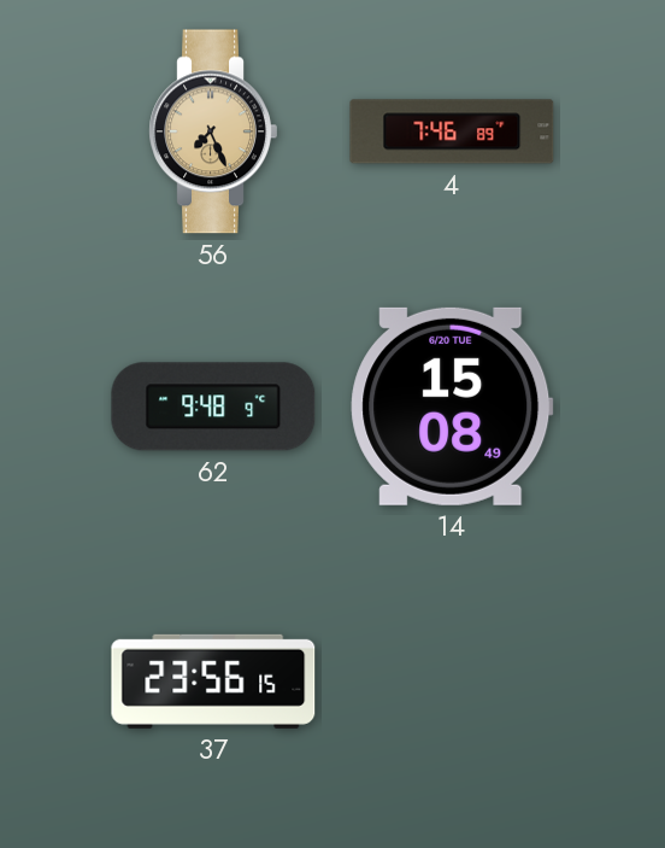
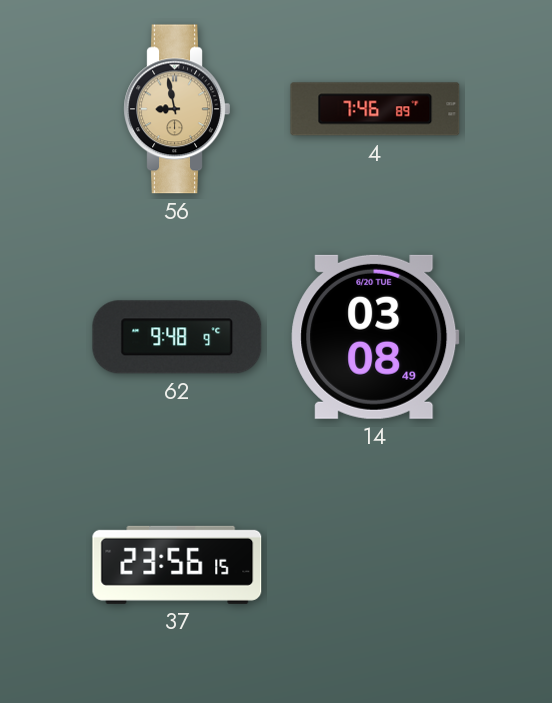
56: 7:26 -> 8:58
14: 15:08 -> 03:08
